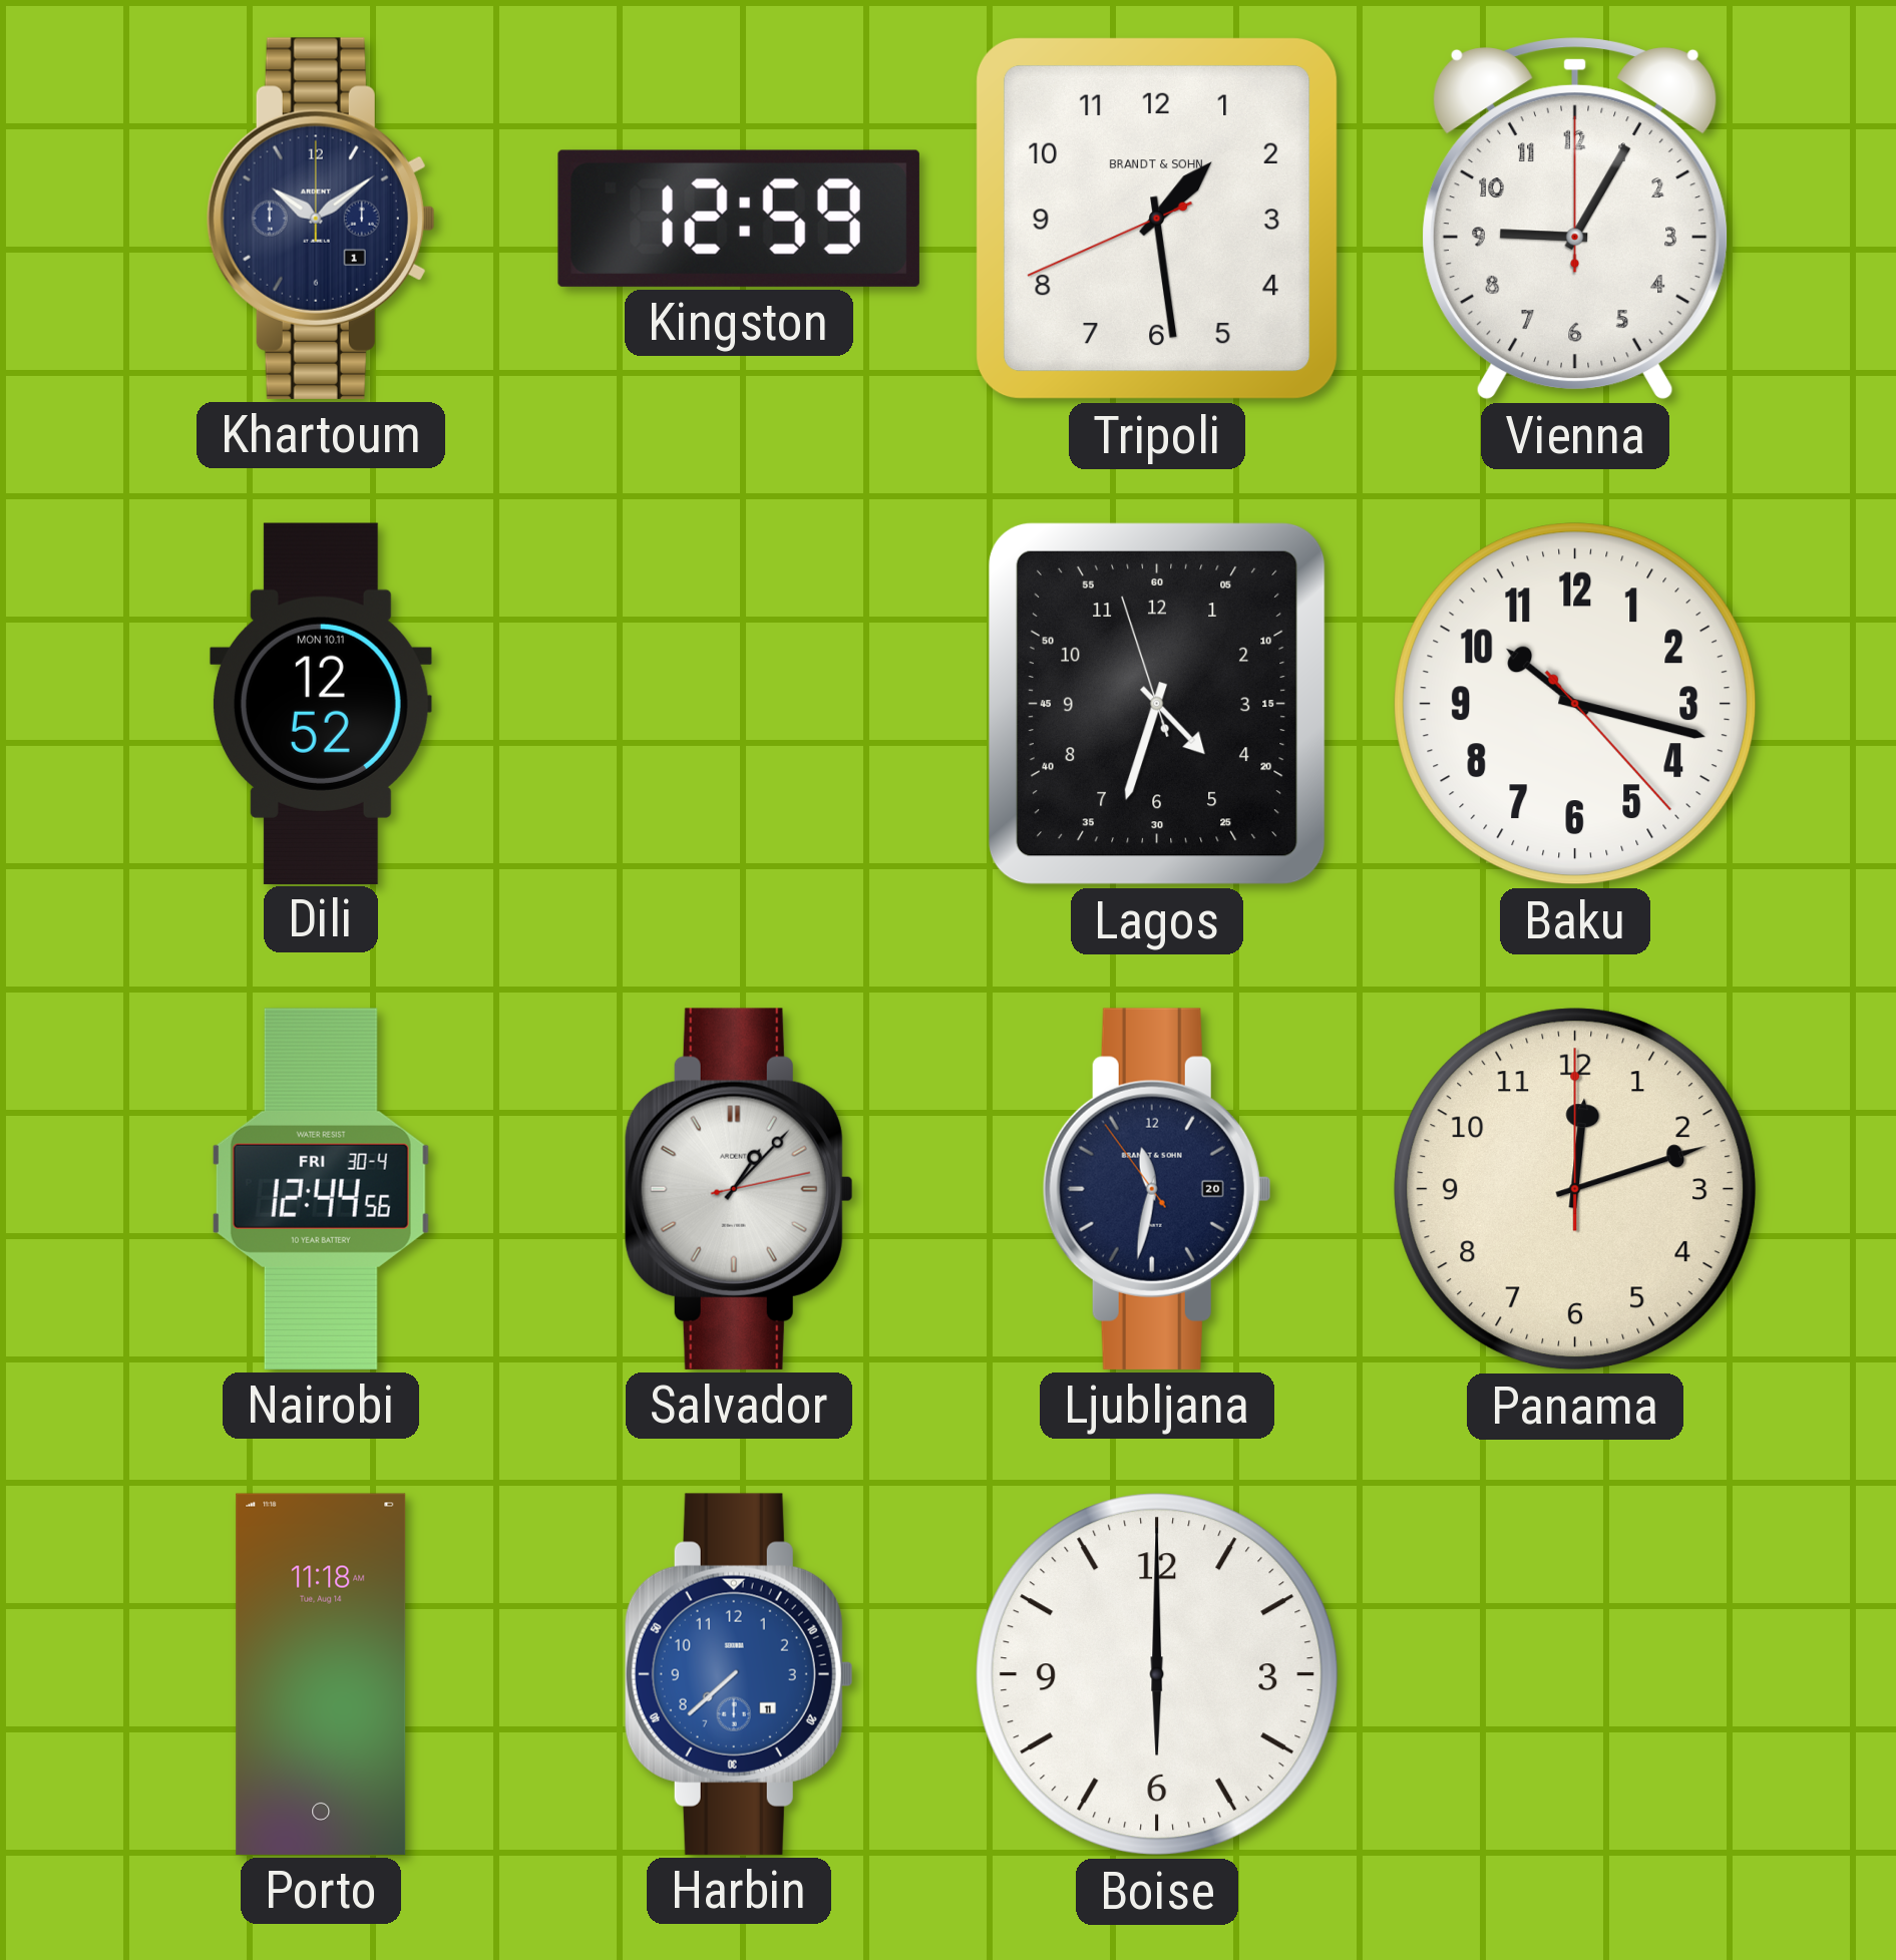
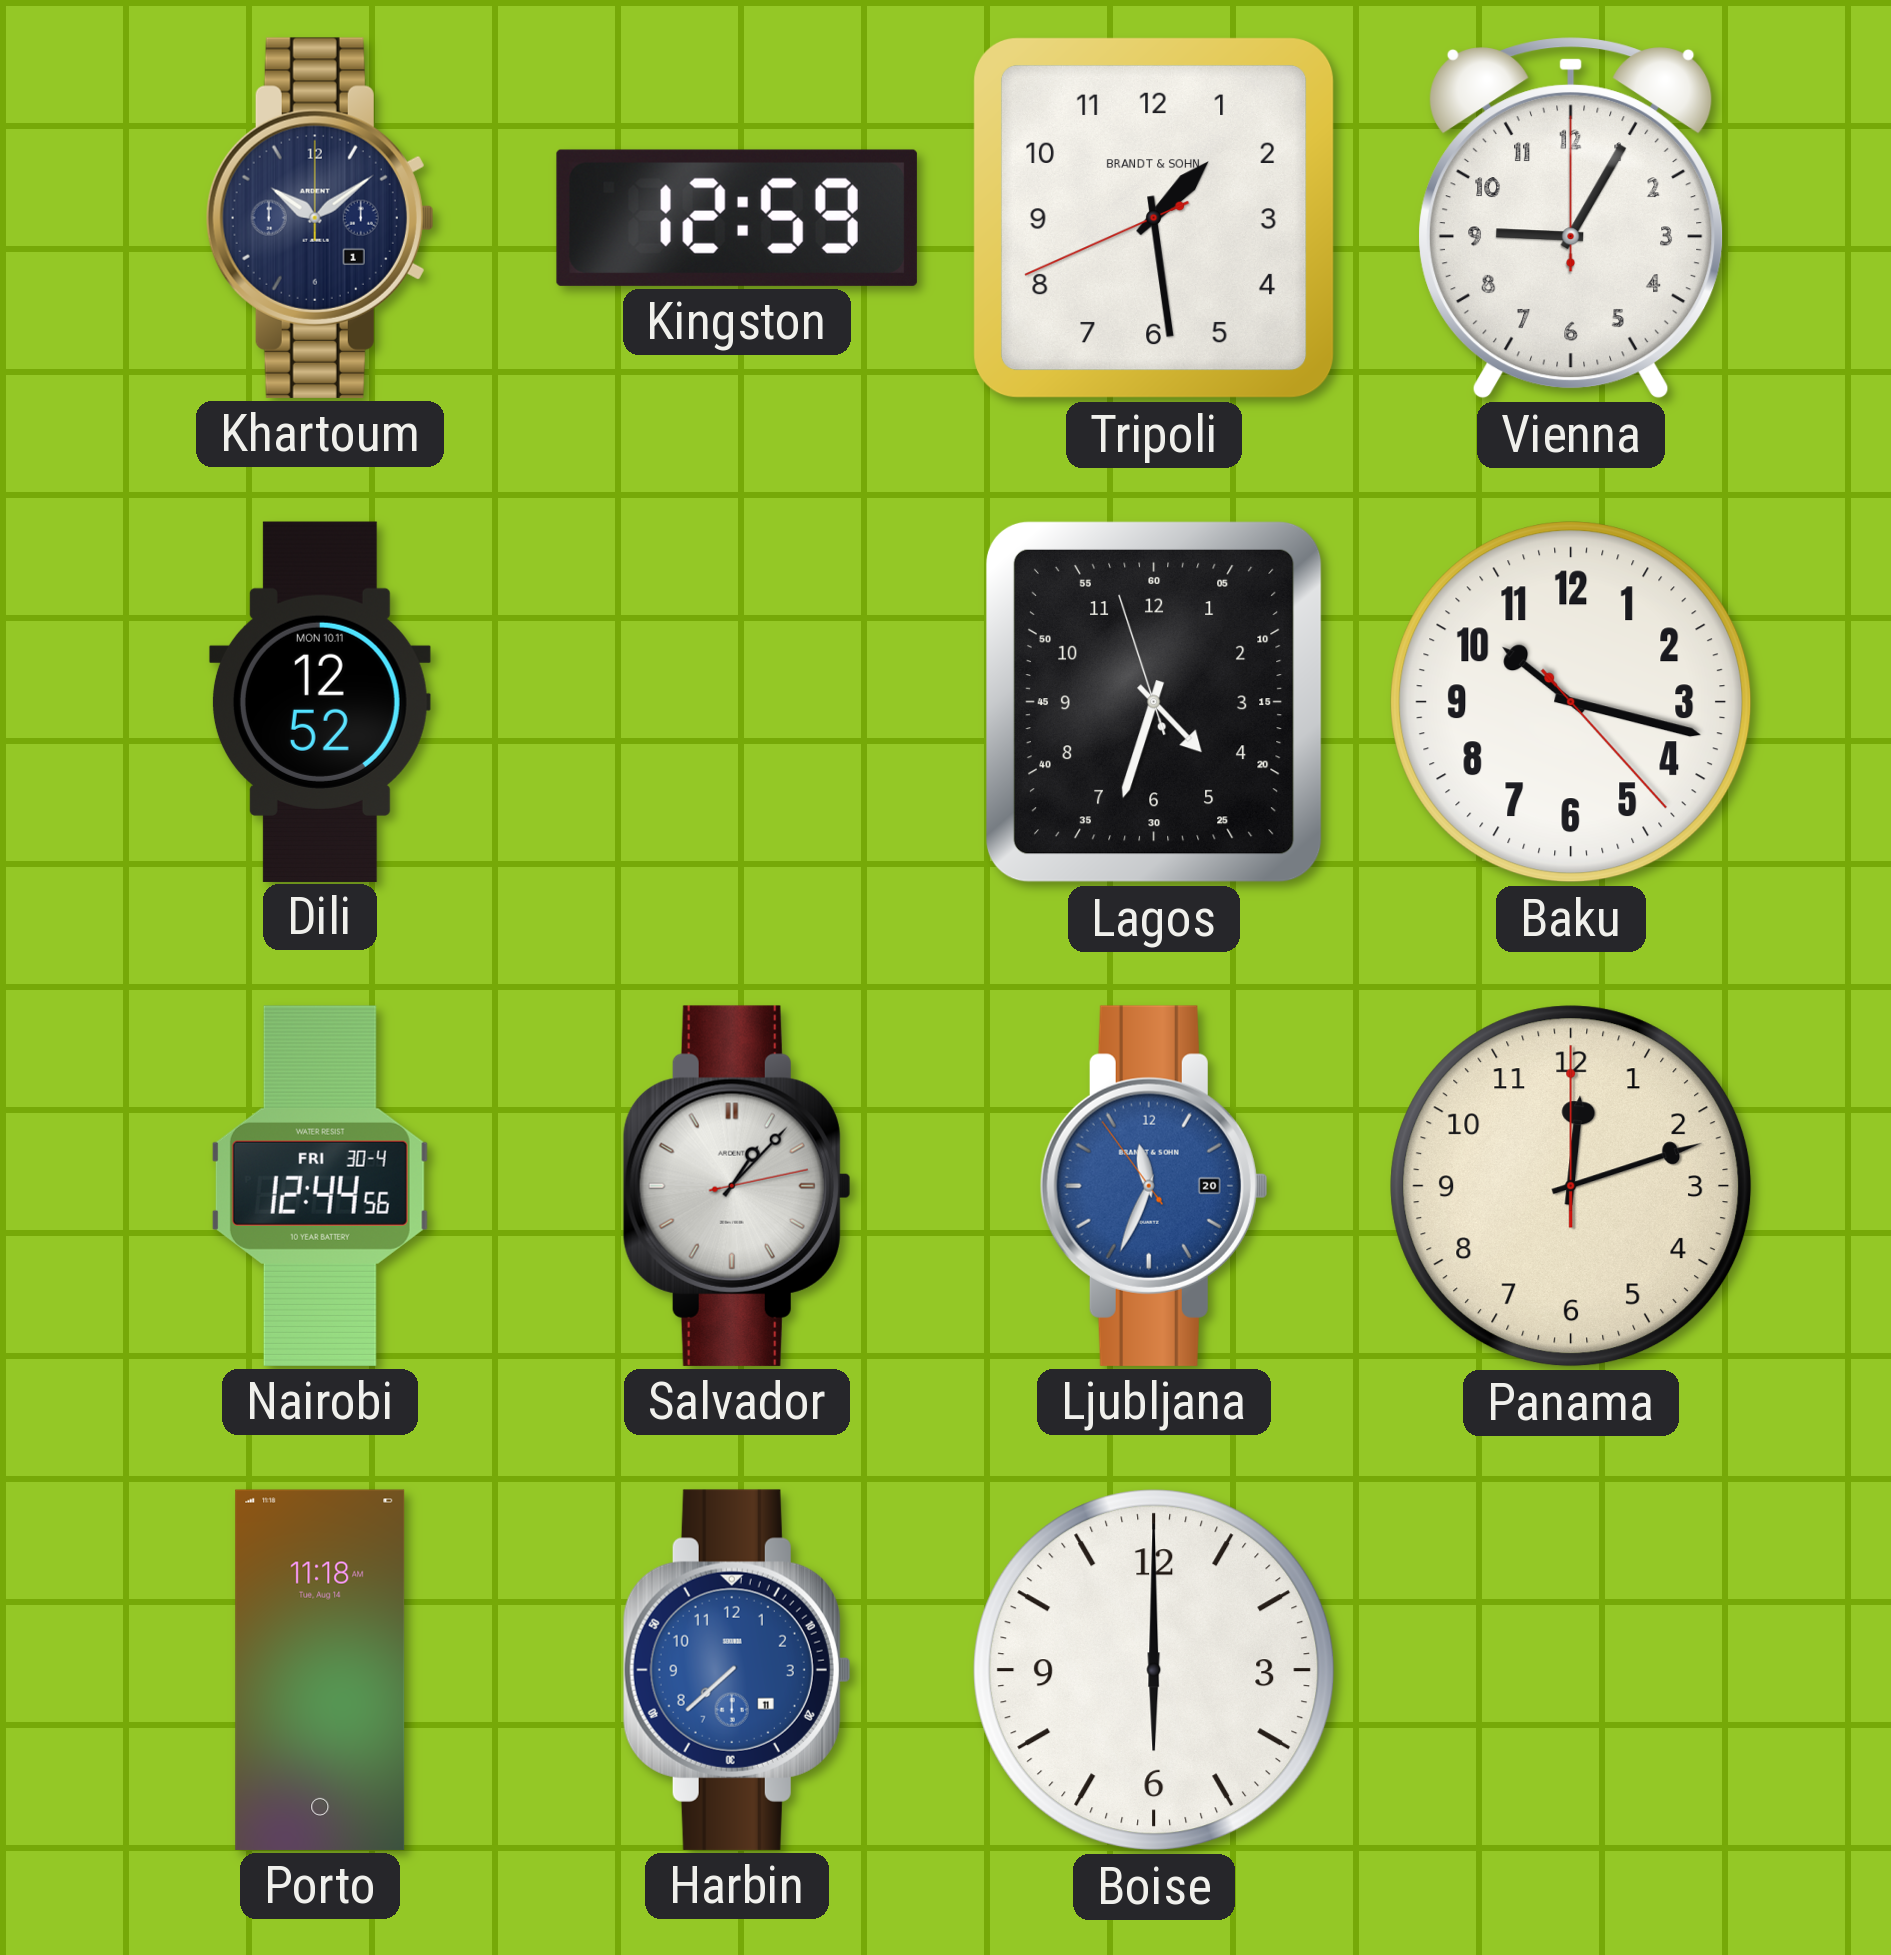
Ljubljana: 11:31 -> 11:33
Ljubljana dial: navy -> blue
